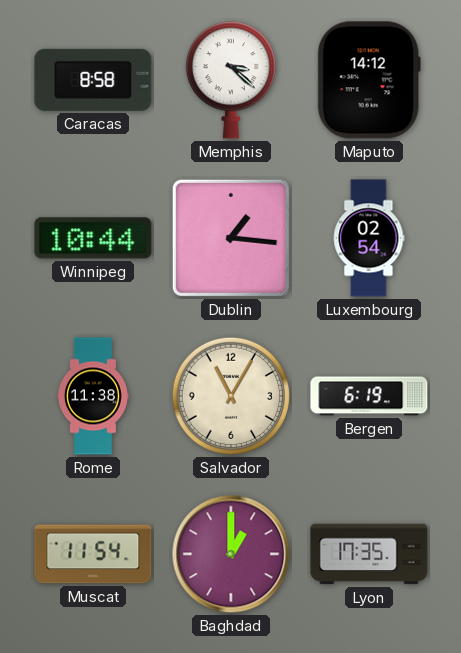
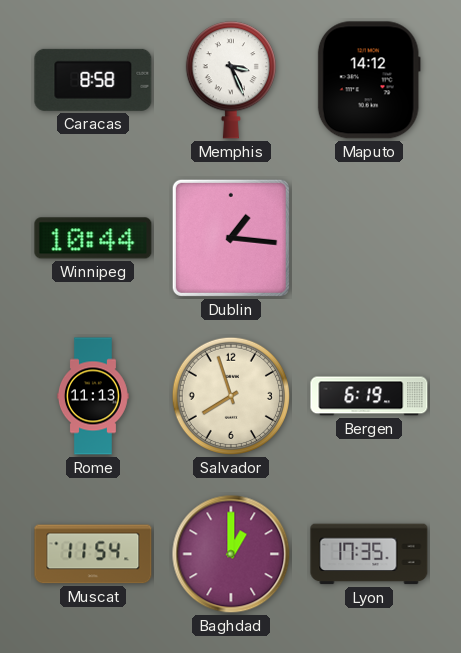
Memphis: 3:22 -> 3:26
Luxembourg: 02:54 -> none
Rome: 11:38 -> 11:13
Salvador: 11:05 -> 7:57
